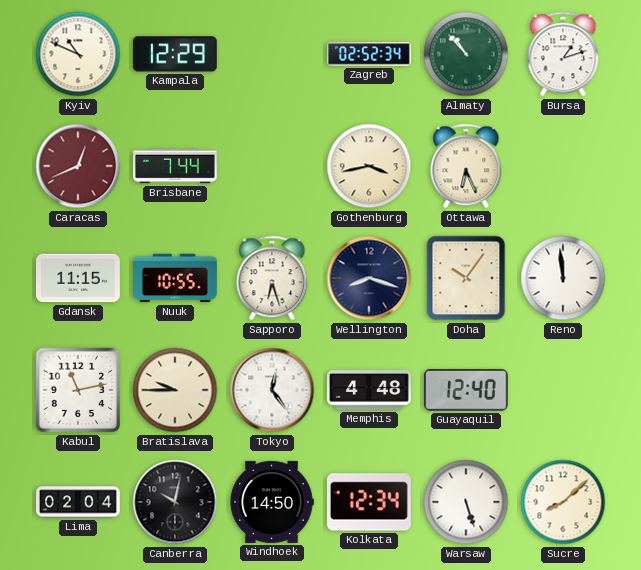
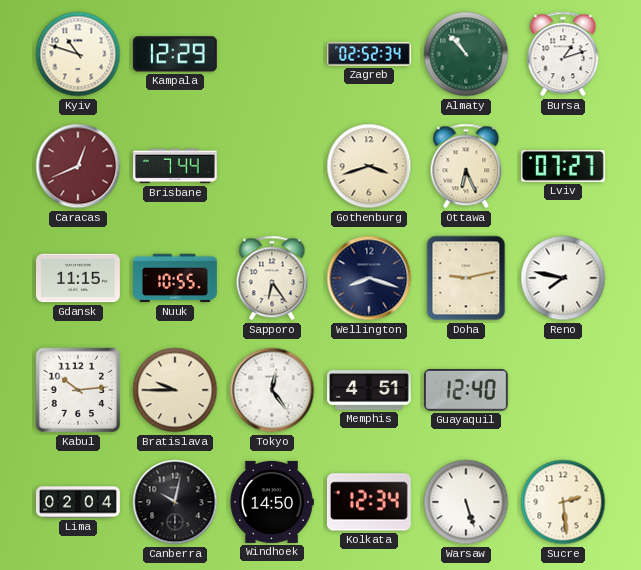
Kyiv: 10:49 -> 10:48
Gothenburg: 3:43 -> 3:42
Lviv: none -> 07:27
Sapporo: 6:27 -> 6:24
Doha: 10:06 -> 9:13
Reno: 11:59 -> 7:47
Kabul: 11:13 -> 10:14
Memphis: 4:48 -> 4:51
Sucre: 8:08 -> 2:29
